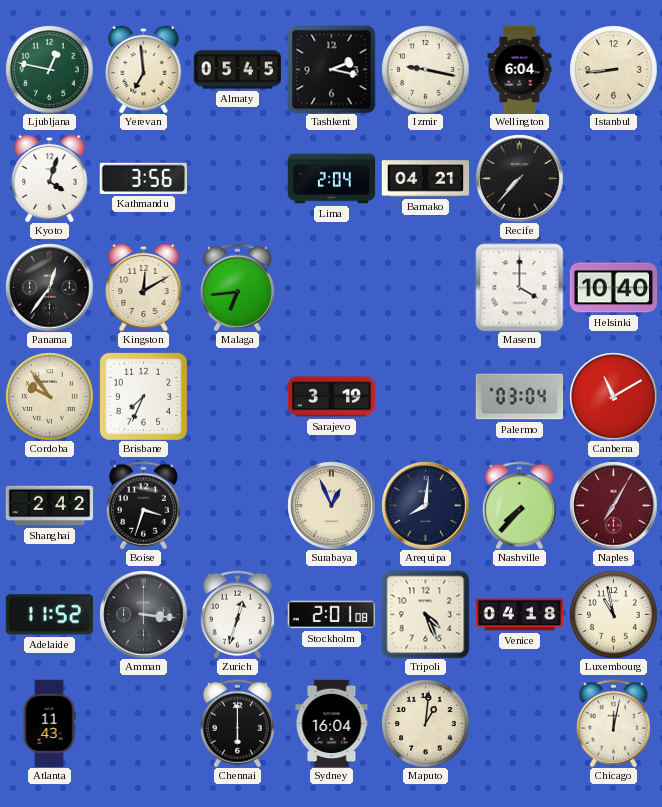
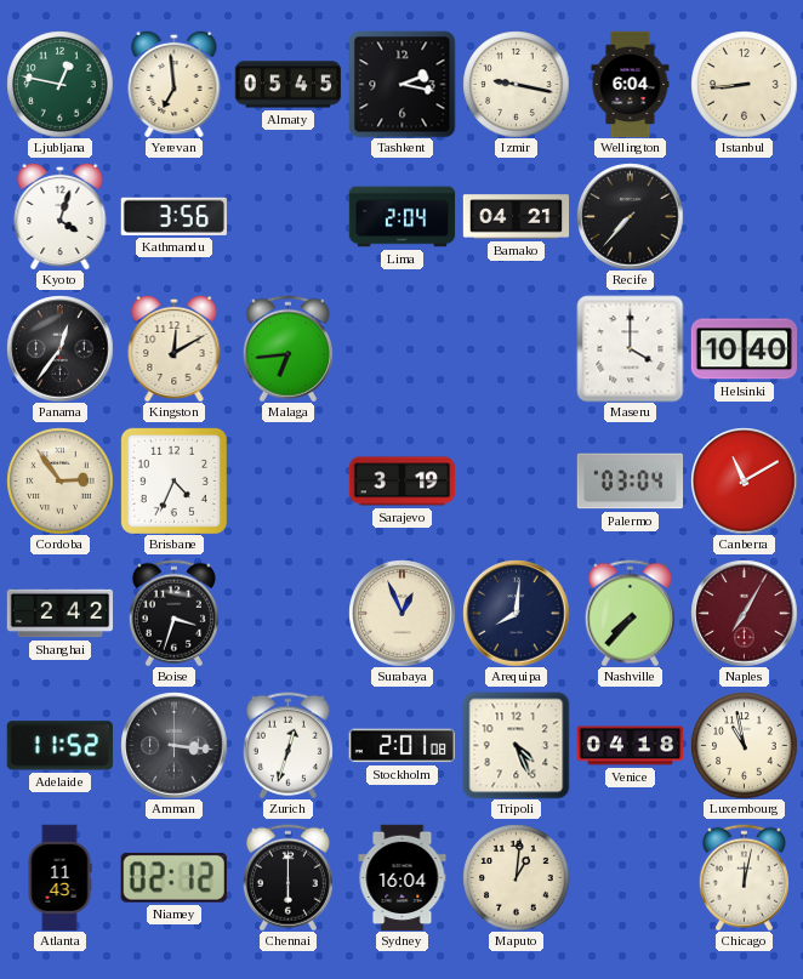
Cordoba: 9:54 -> 2:54
Brisbane: 7:34 -> 4:34
Niamey: none -> 02:12
